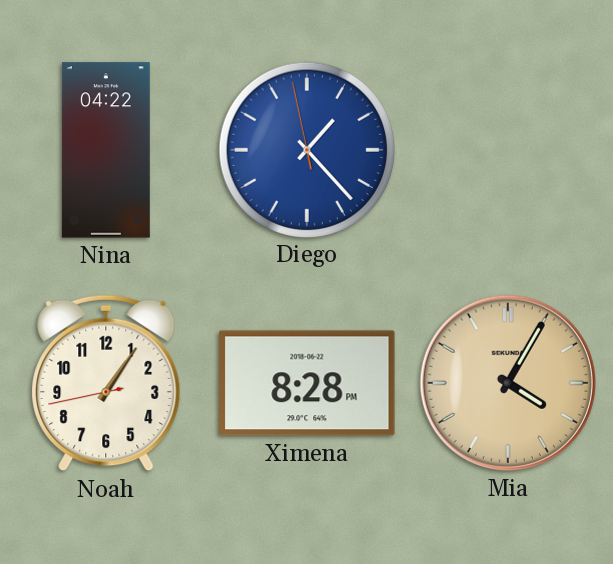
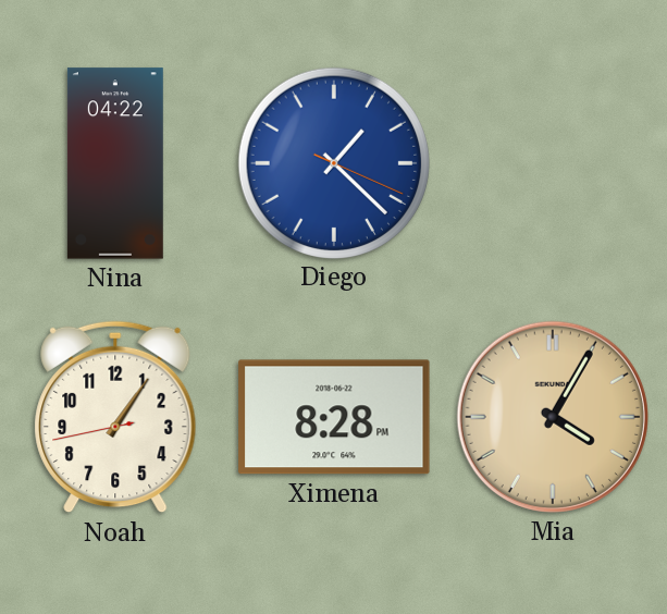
Diego: 1:22:58 -> 1:22:19
